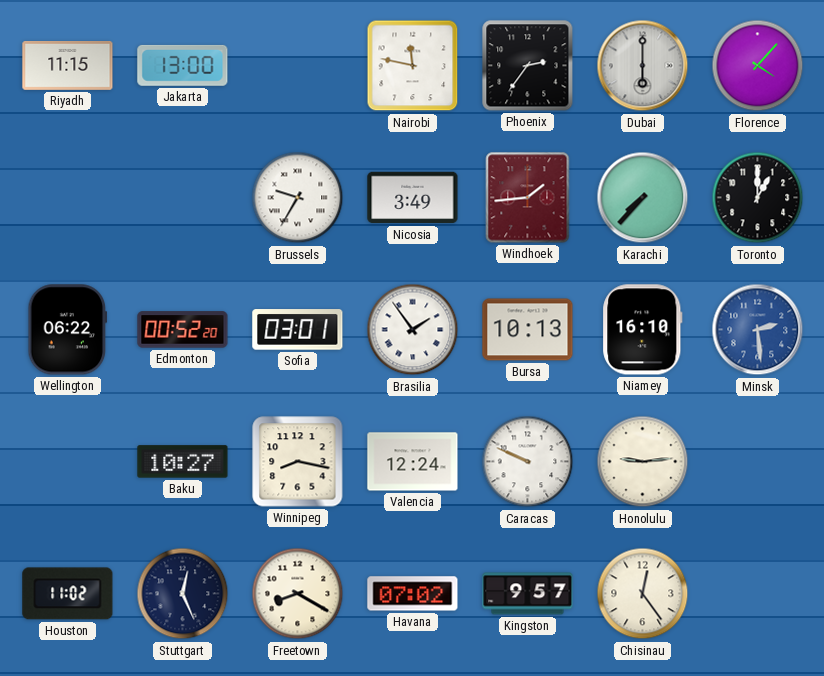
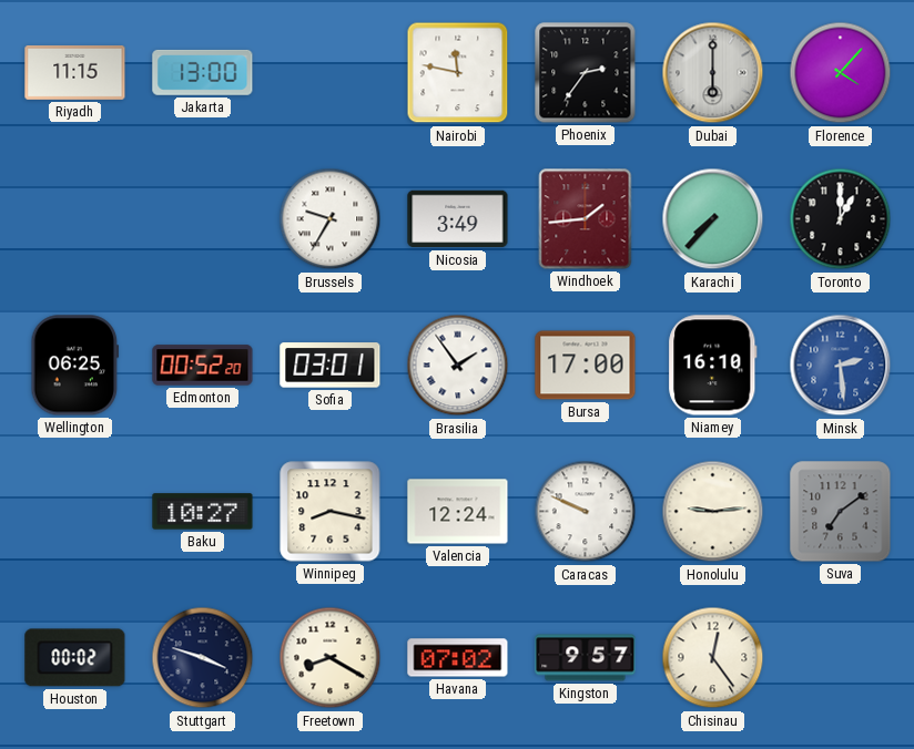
Wellington: 06:22 -> 06:25
Bursa: 10:13 -> 17:00
Suva: none -> 7:09
Houston: 11:02 -> 00:02
Stuttgart: 12:26 -> 3:48
